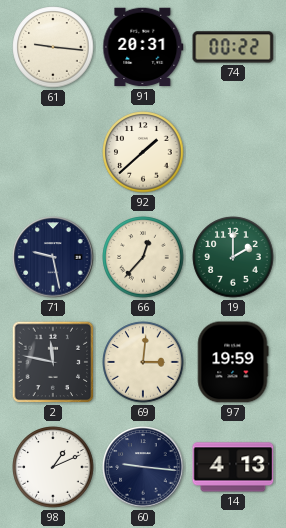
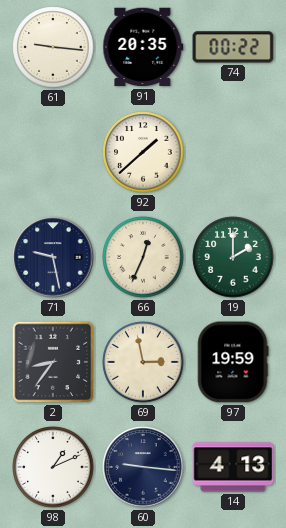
91: 20:31 -> 20:35
66: 12:37 -> 12:34
2: 11:47 -> 8:36
69: 3:01 -> 2:58
